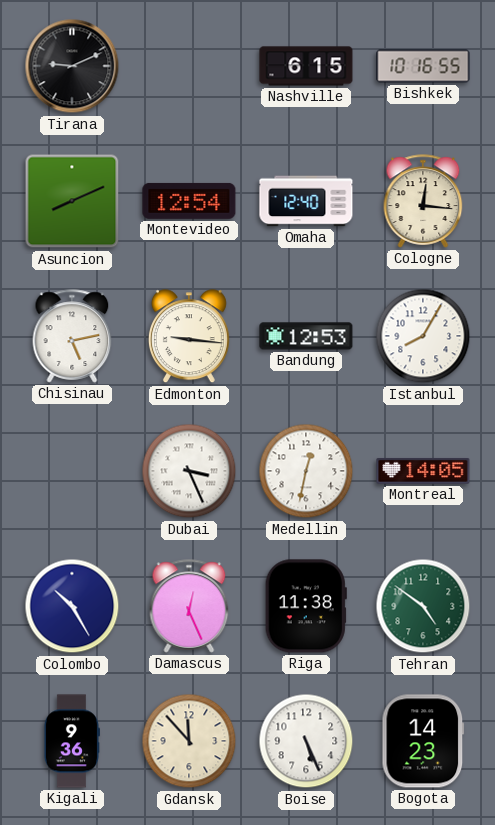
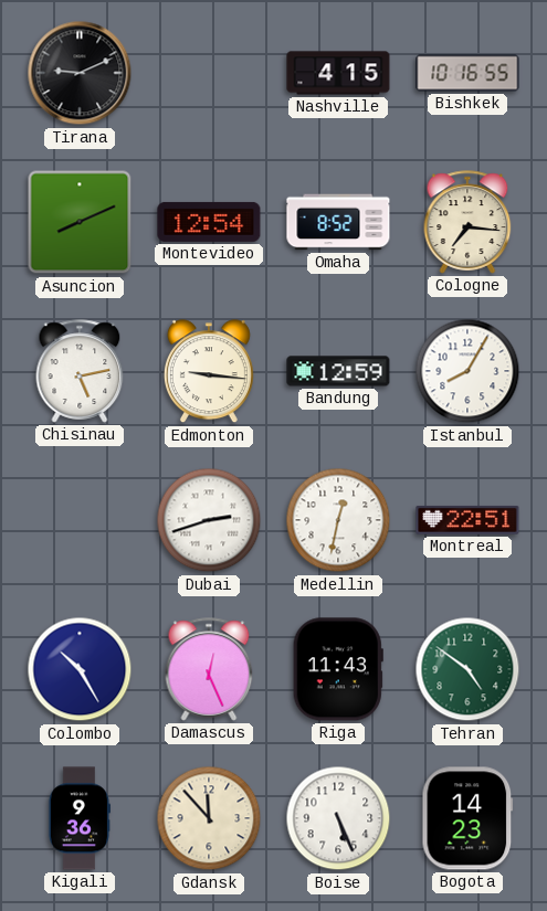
Nashville: 6:15 -> 4:15
Omaha: 12:40 -> 8:52
Cologne: 12:16 -> 7:16
Bandung: 12:53 -> 12:59
Dubai: 3:26 -> 2:42
Montreal: 14:05 -> 22:51
Riga: 11:38 -> 11:43
